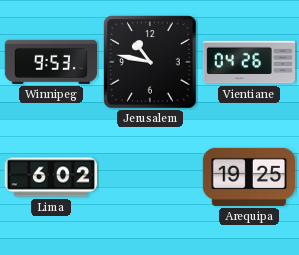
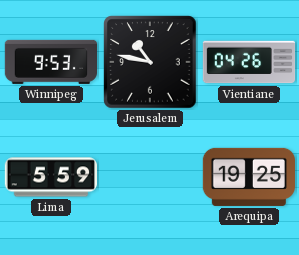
Lima: 6:02 -> 5:59
